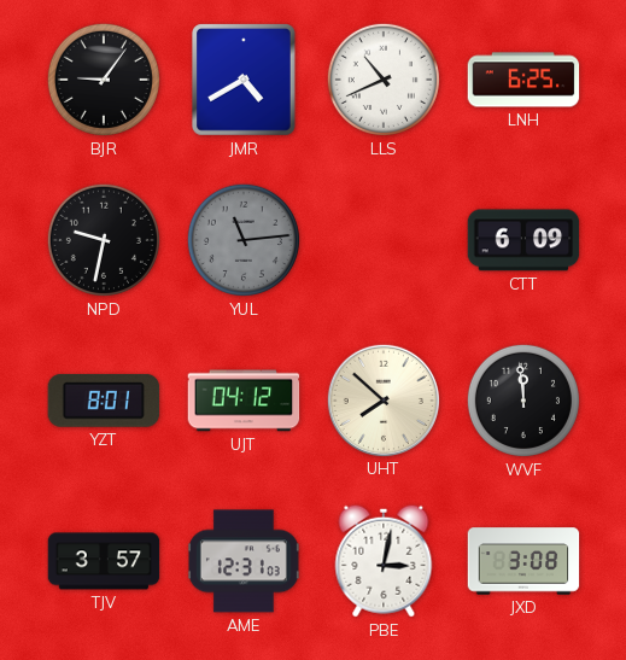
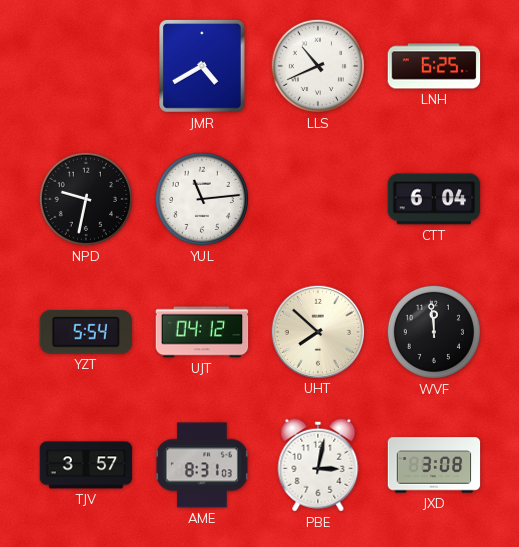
BJR: 9:06 -> none
YUL dial: grey -> white
CTT: 6:09 -> 6:04
YZT: 8:01 -> 5:54
AME: 12:31 -> 8:31
